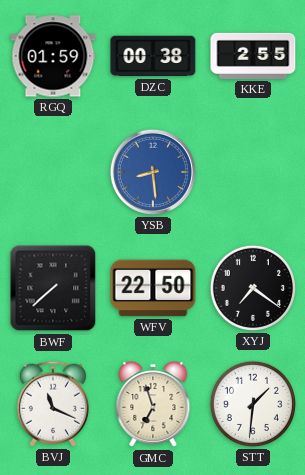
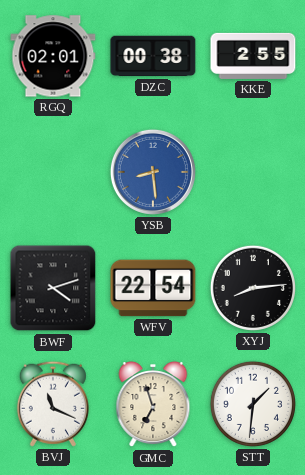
RGQ: 01:59 -> 02:01
BWF: 7:38 -> 4:12
WFV: 22:50 -> 22:54
XYJ: 7:21 -> 8:14
